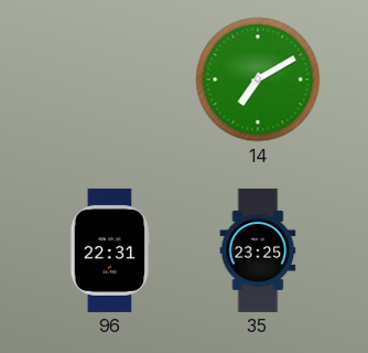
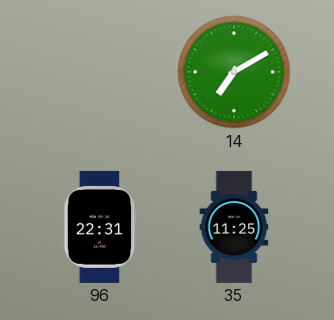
35: 23:25 -> 11:25
